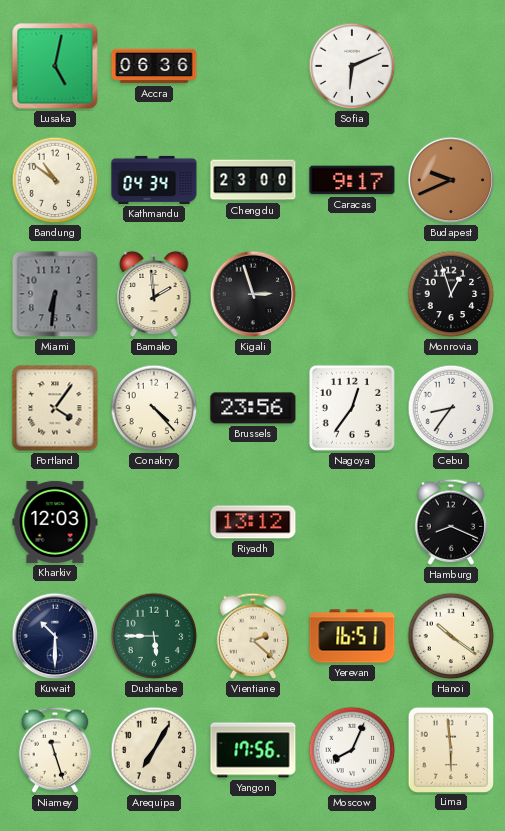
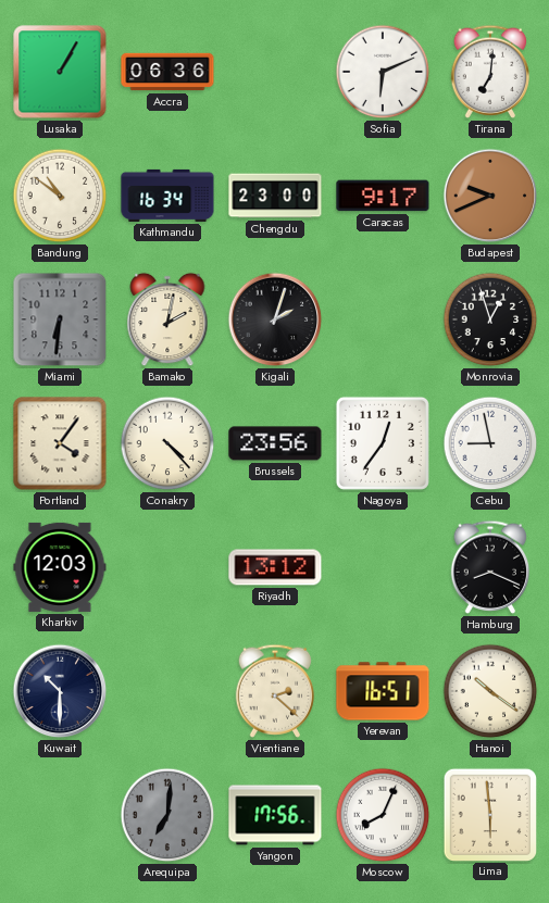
Lusaka: 5:02 -> 1:05
Tirana: none -> 7:01
Kathmandu: 04:34 -> 16:34
Bamako: 1:59 -> 2:02
Kigali: 2:57 -> 2:03
Cebu: 8:36 -> 8:58
Dushanbe: 5:45 -> none
Niamey: 11:27 -> none
Arequipa: 7:05 -> 7:01
Arequipa dial: cream -> grey
